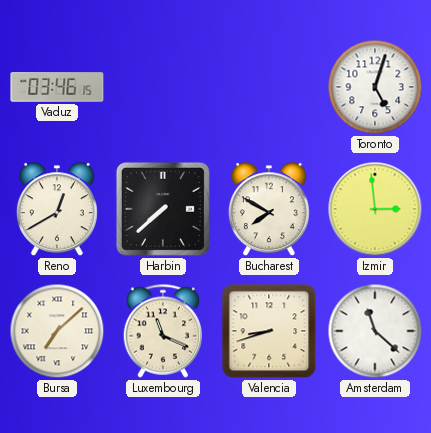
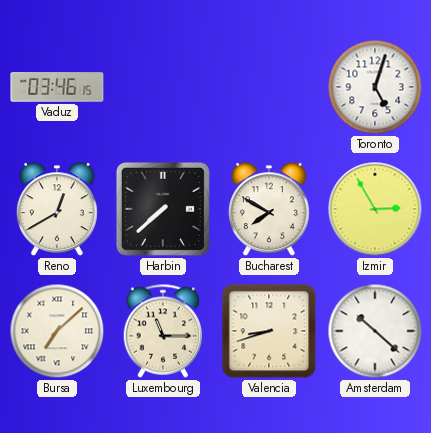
Izmir: 2:59 -> 2:55
Luxembourg: 11:19 -> 11:15
Amsterdam: 11:22 -> 10:22
